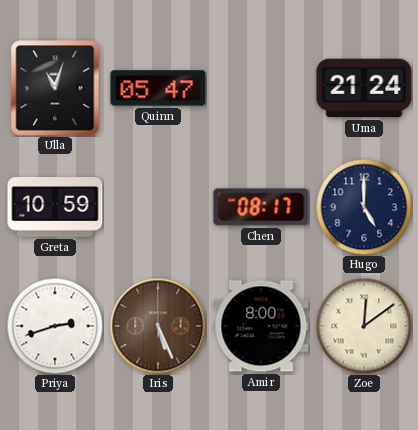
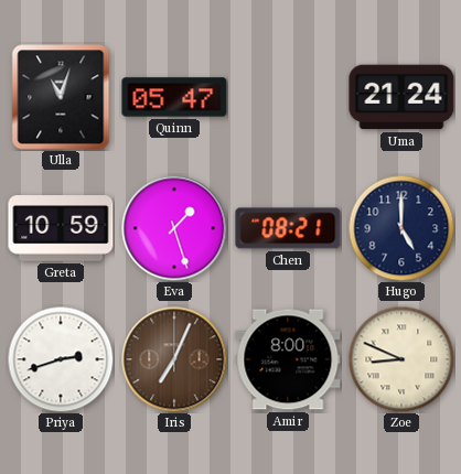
Eva: none -> 1:27
Chen: 08:17 -> 08:21
Iris: 5:26 -> 7:04
Zoe: 12:09 -> 8:49
